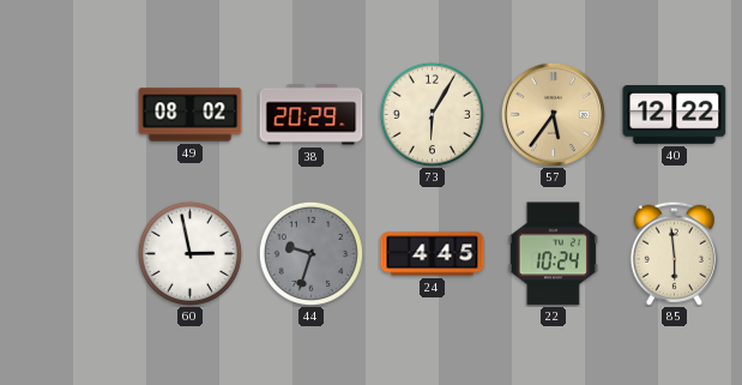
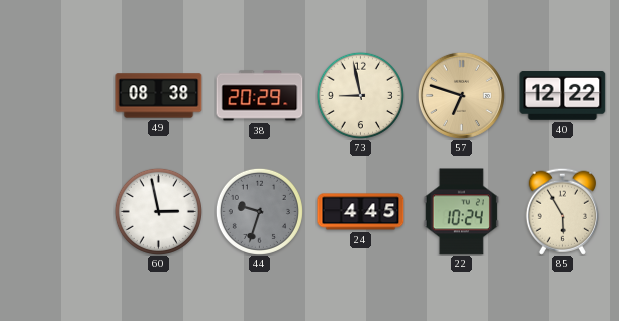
49: 08:02 -> 08:38
73: 6:05 -> 8:58
57: 5:36 -> 6:48
85: 5:59 -> 5:55
